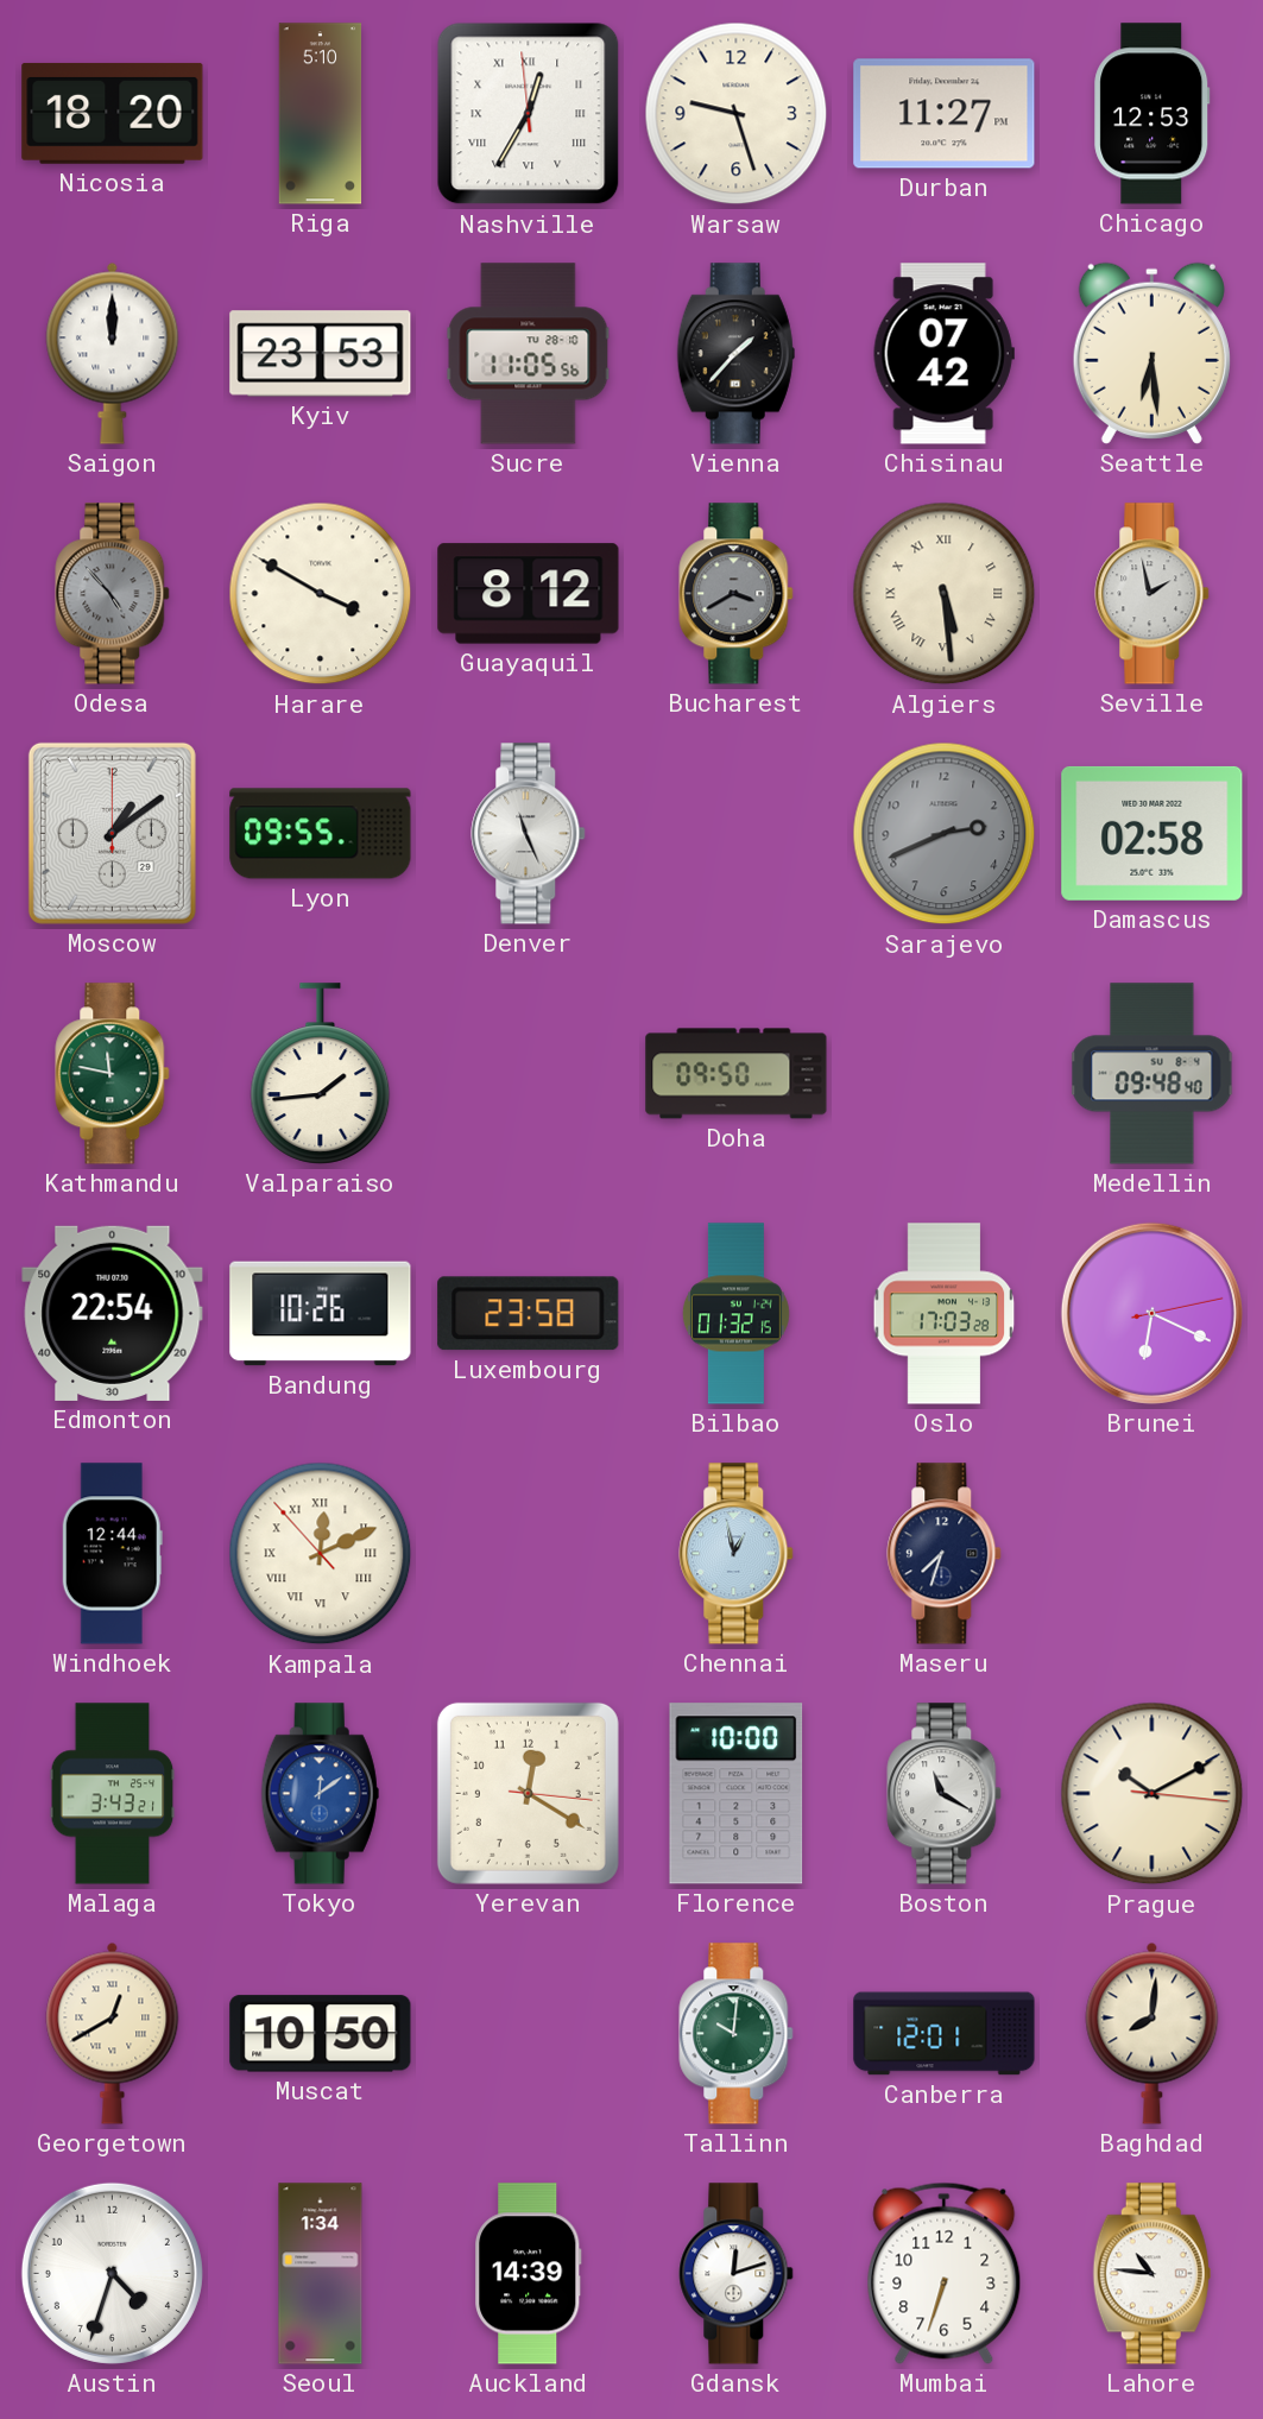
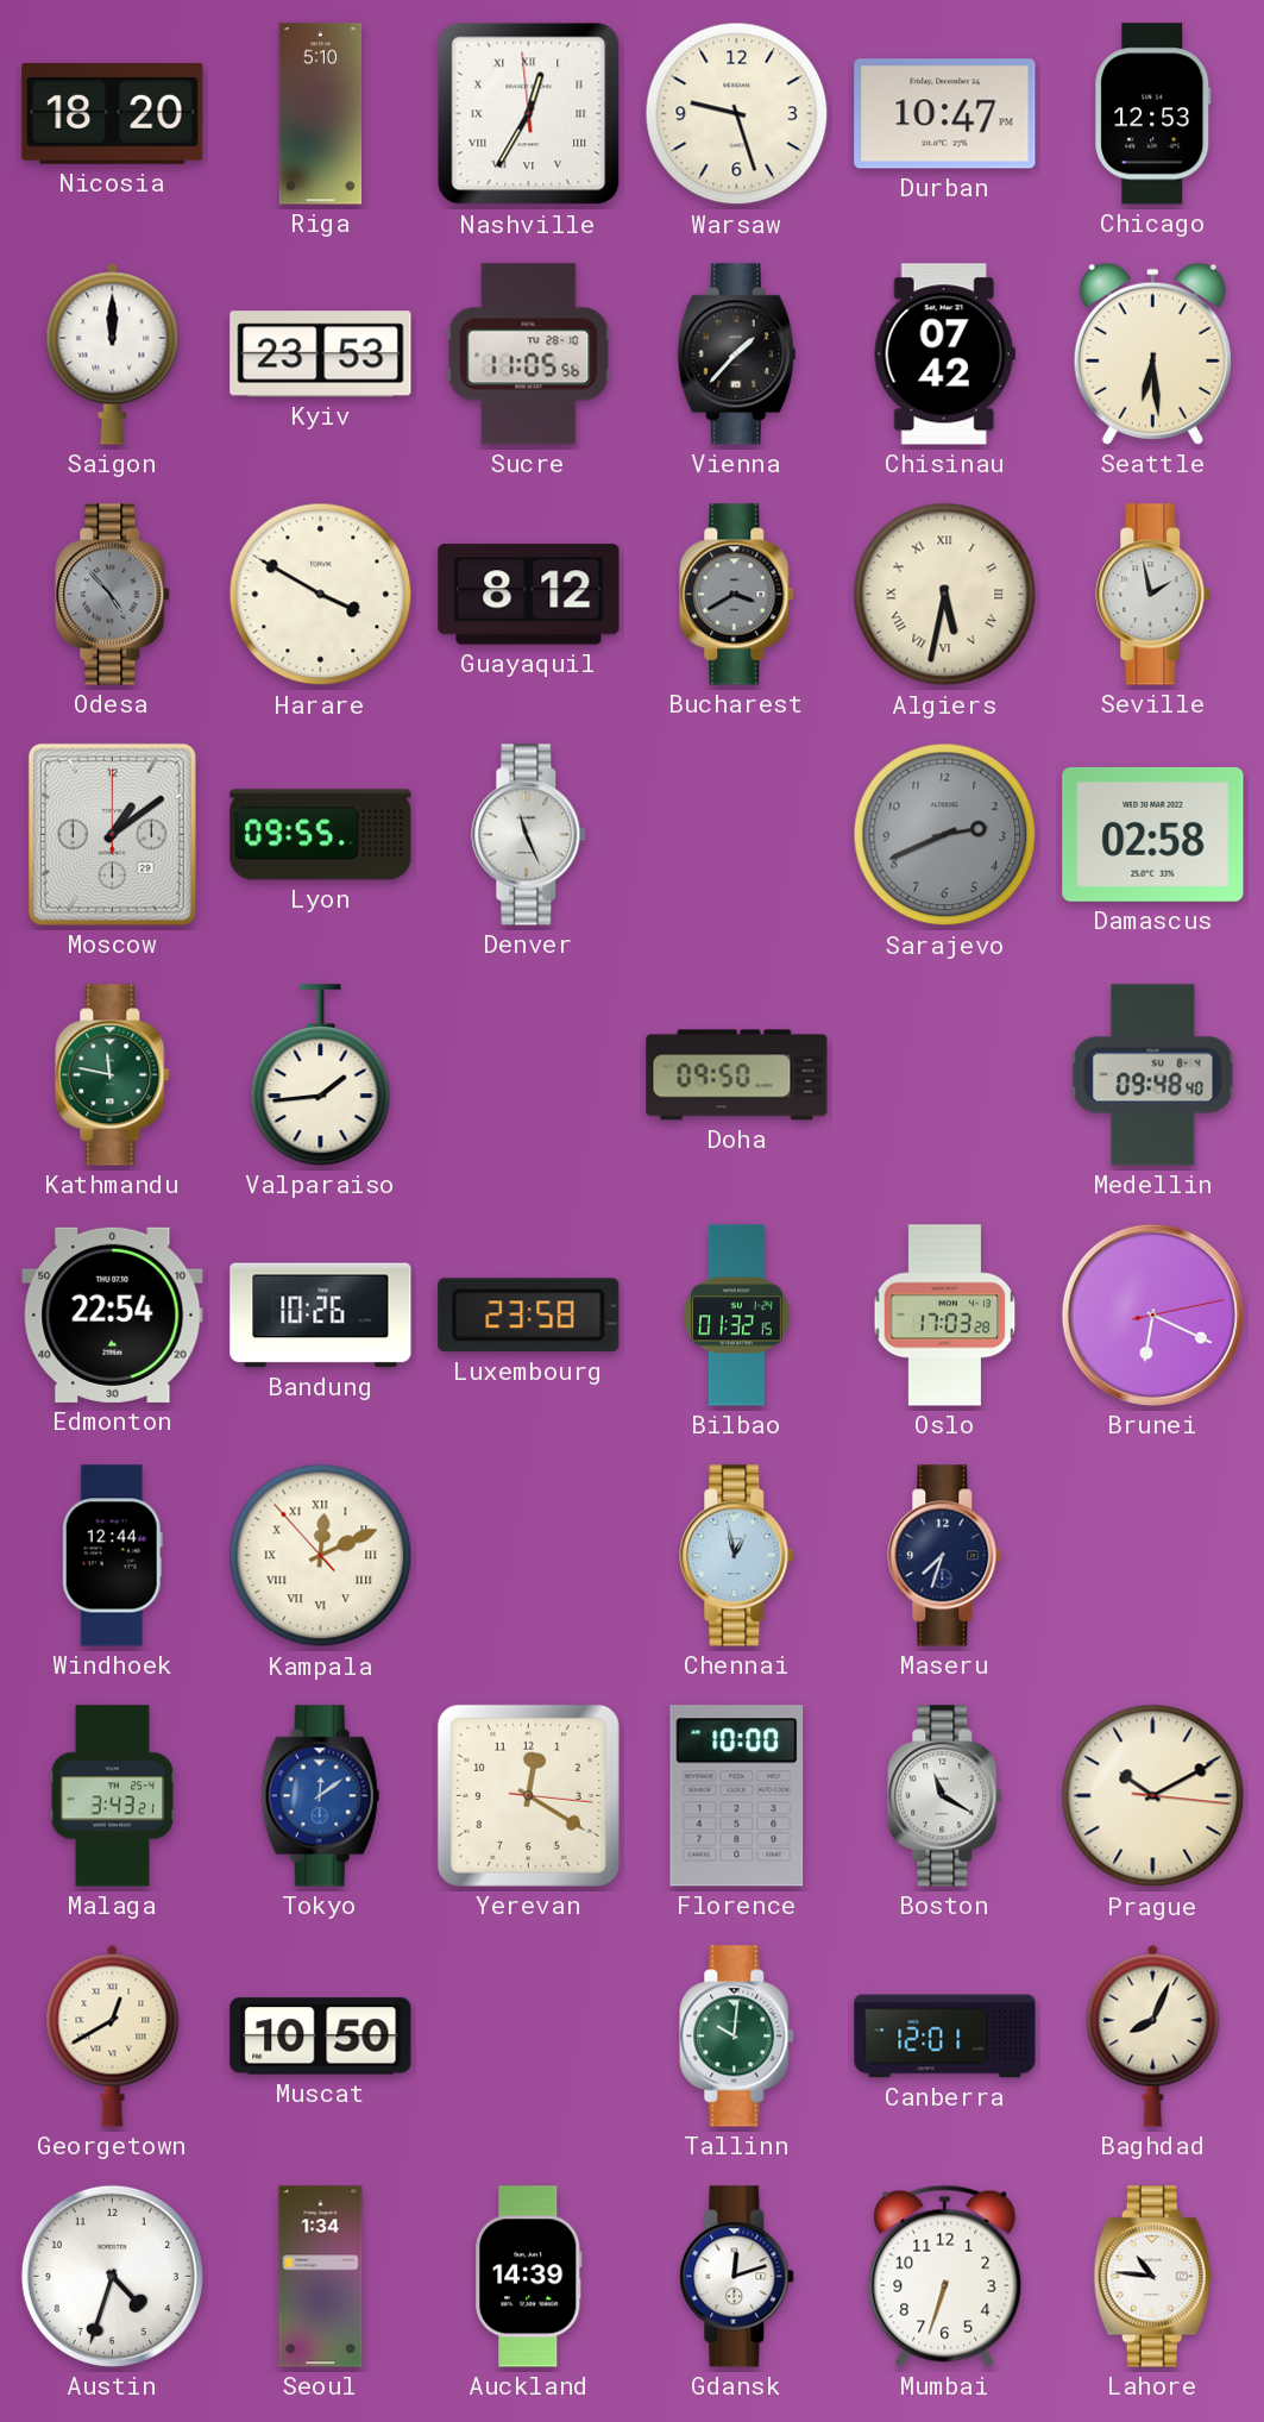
Durban: 11:27 -> 10:47
Algiers: 5:29 -> 5:32
Baghdad: 8:01 -> 8:04
